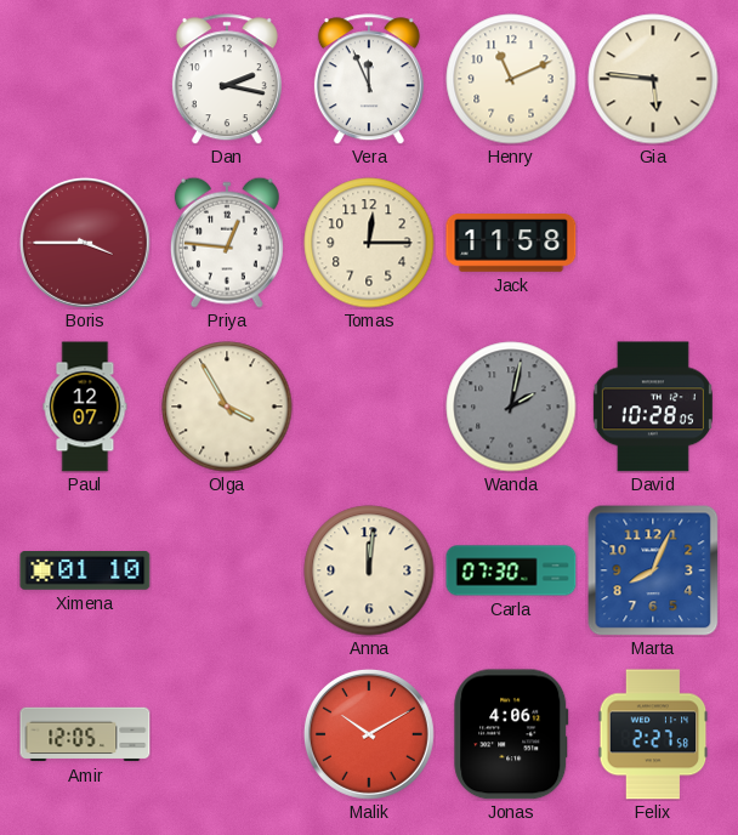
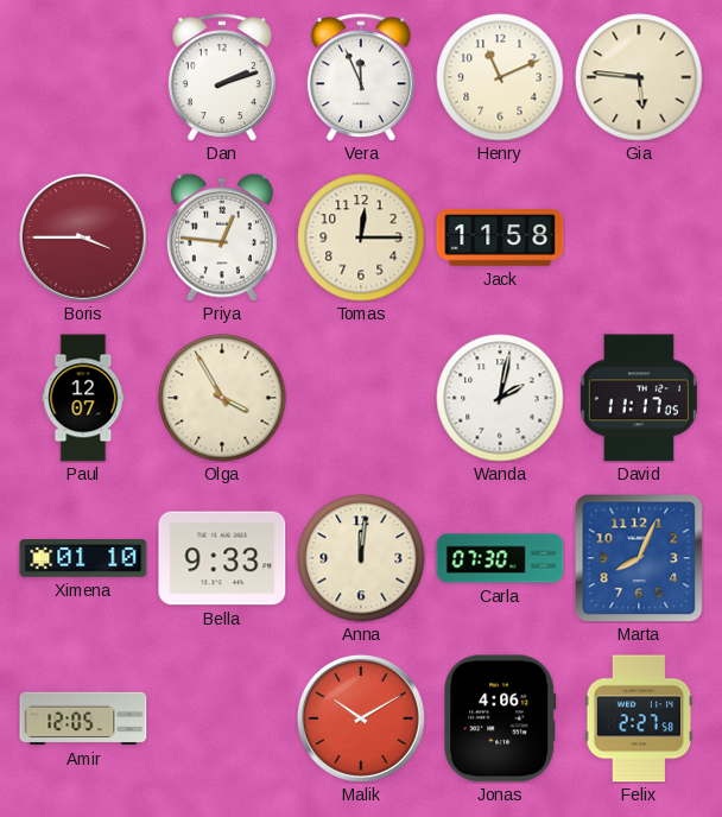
Dan: 2:17 -> 2:12
Wanda dial: grey -> white
David: 10:28 -> 11:17
Bella: none -> 9:33
